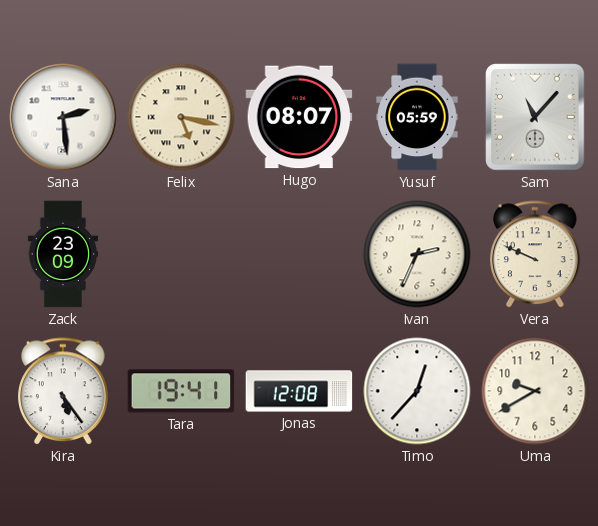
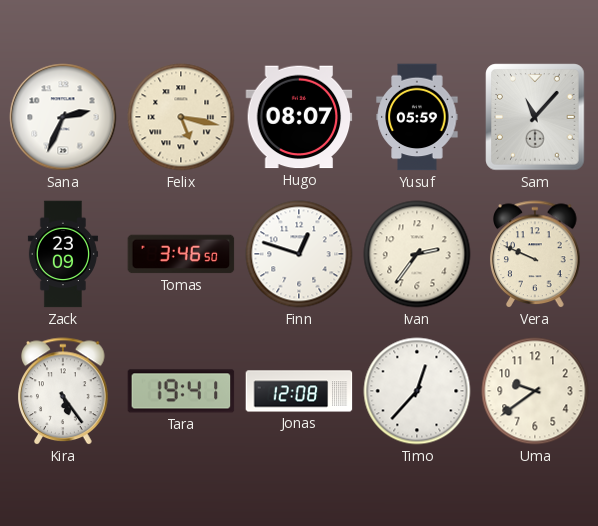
Sana: 2:29 -> 2:34
Tomas: none -> 3:46
Finn: none -> 12:48
Ivan: 2:34 -> 2:36
Uma: 9:40 -> 9:39
